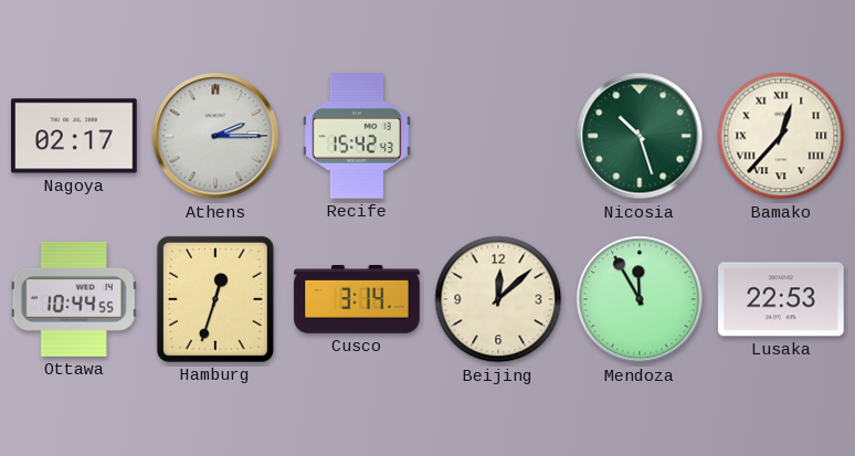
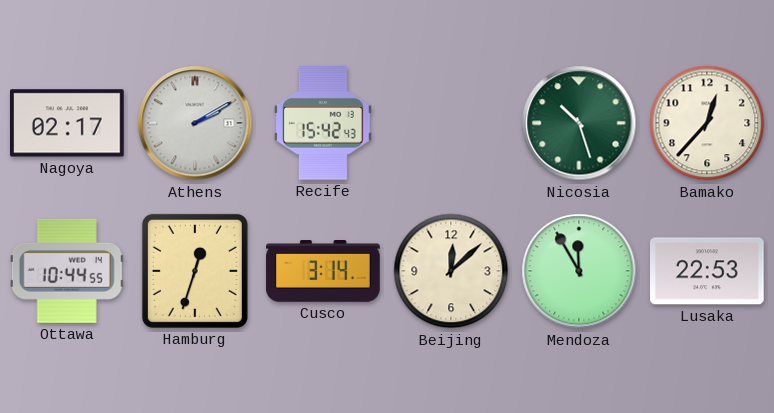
Athens: 2:15 -> 2:10
Bamako numerals: Roman -> Arabic
